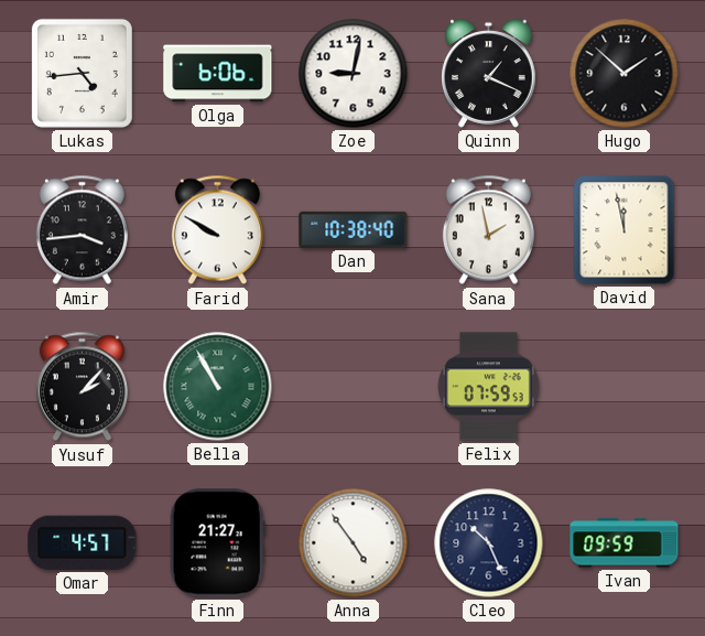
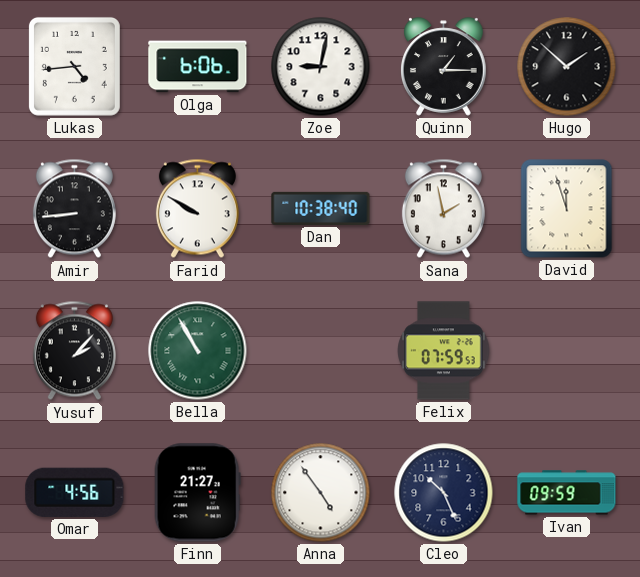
Quinn: 1:19 -> 1:15
Amir: 3:44 -> 8:44
David: 11:58 -> 11:57
Omar: 4:57 -> 4:56
